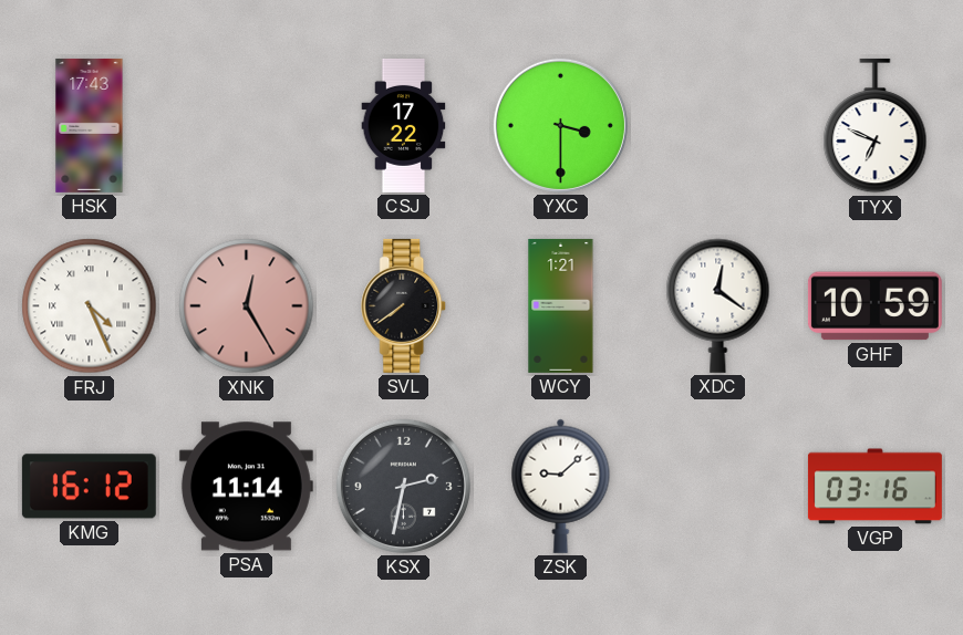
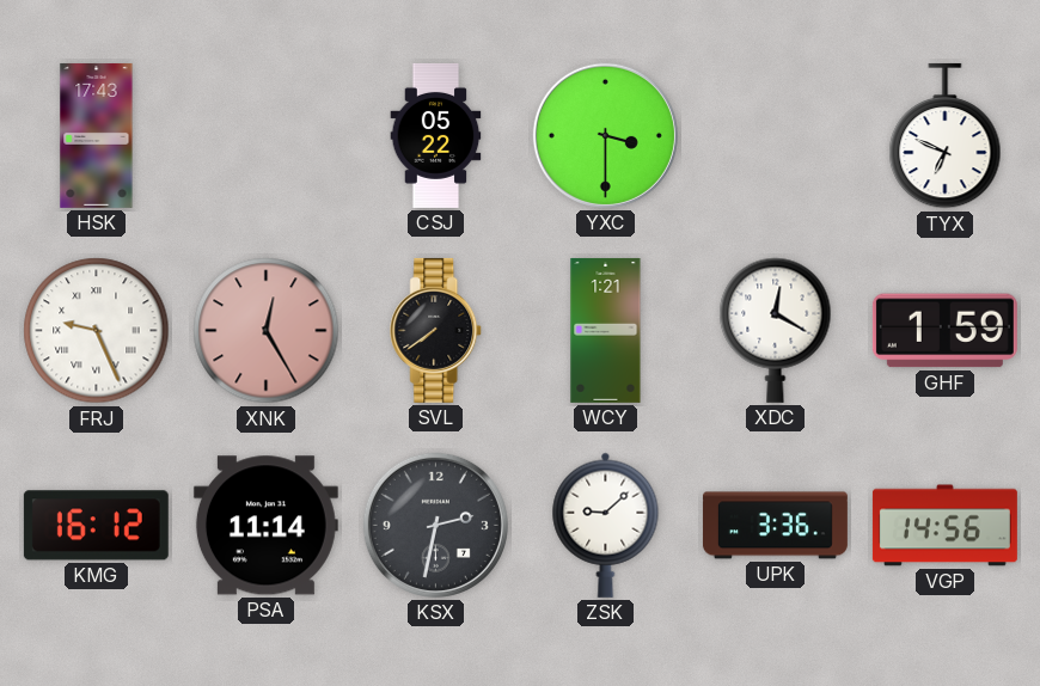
CSJ: 17:22 -> 05:22
FRJ: 4:26 -> 9:26
XDC: 12:21 -> 12:20
GHF: 10:59 -> 1:59
UPK: none -> 3:36
VGP: 03:16 -> 14:56
